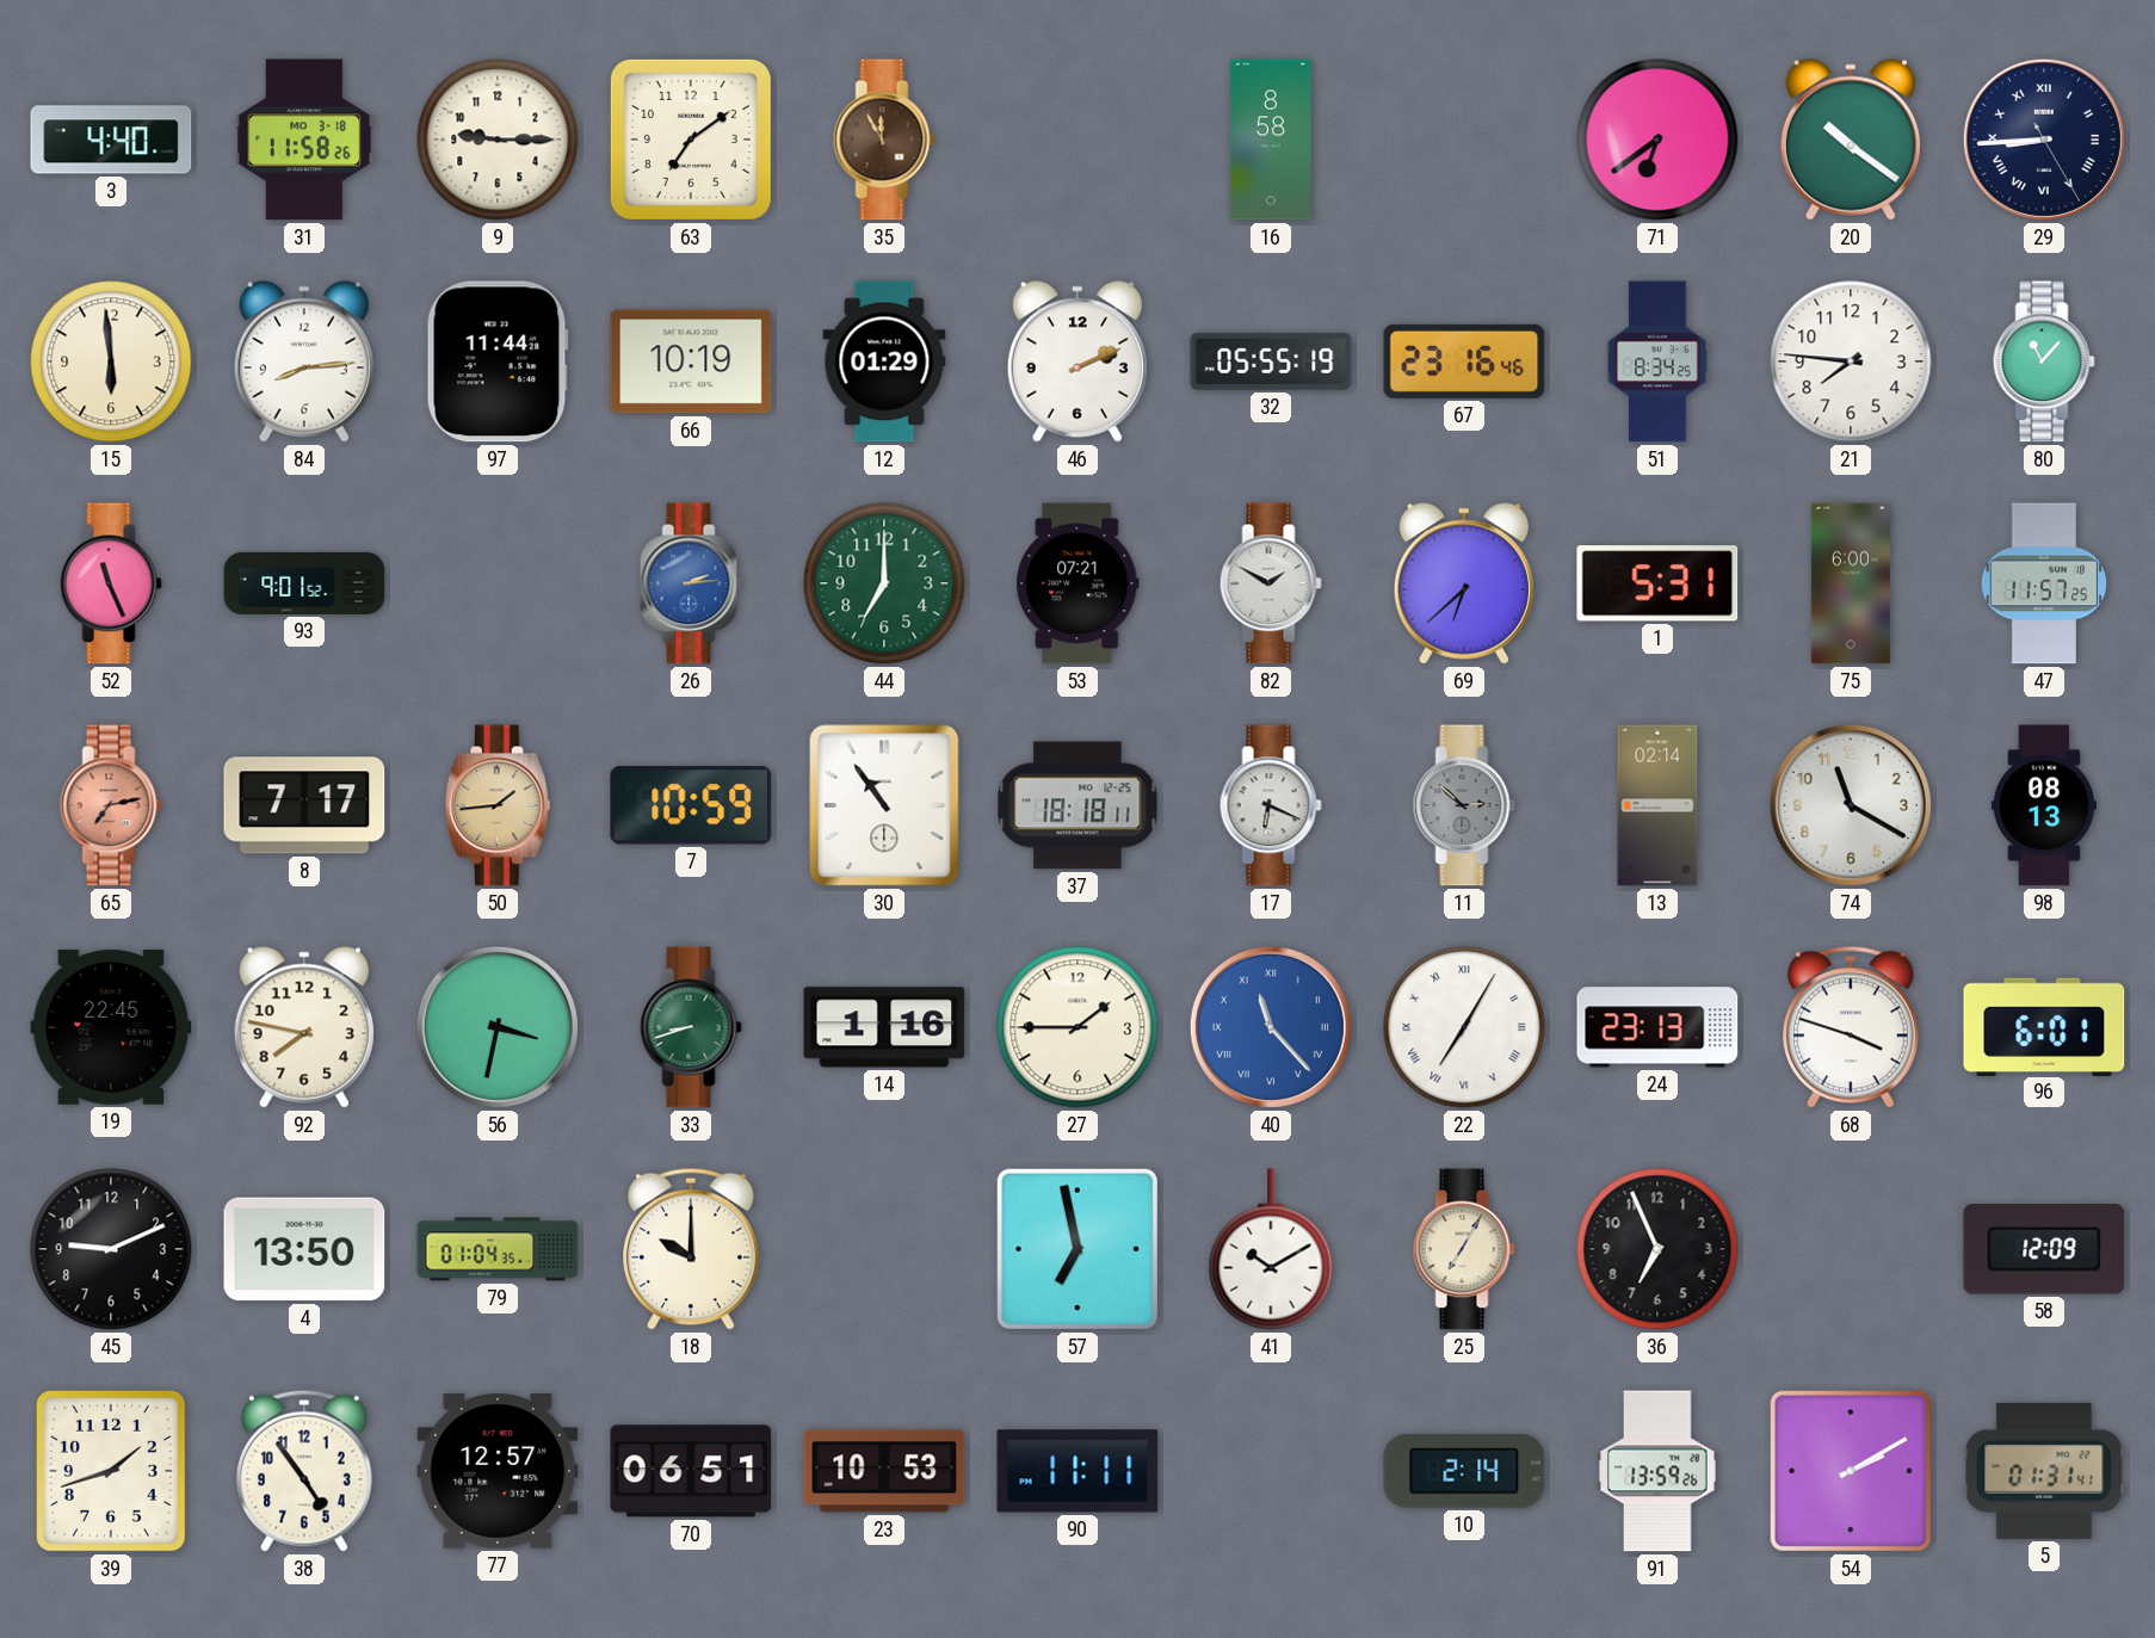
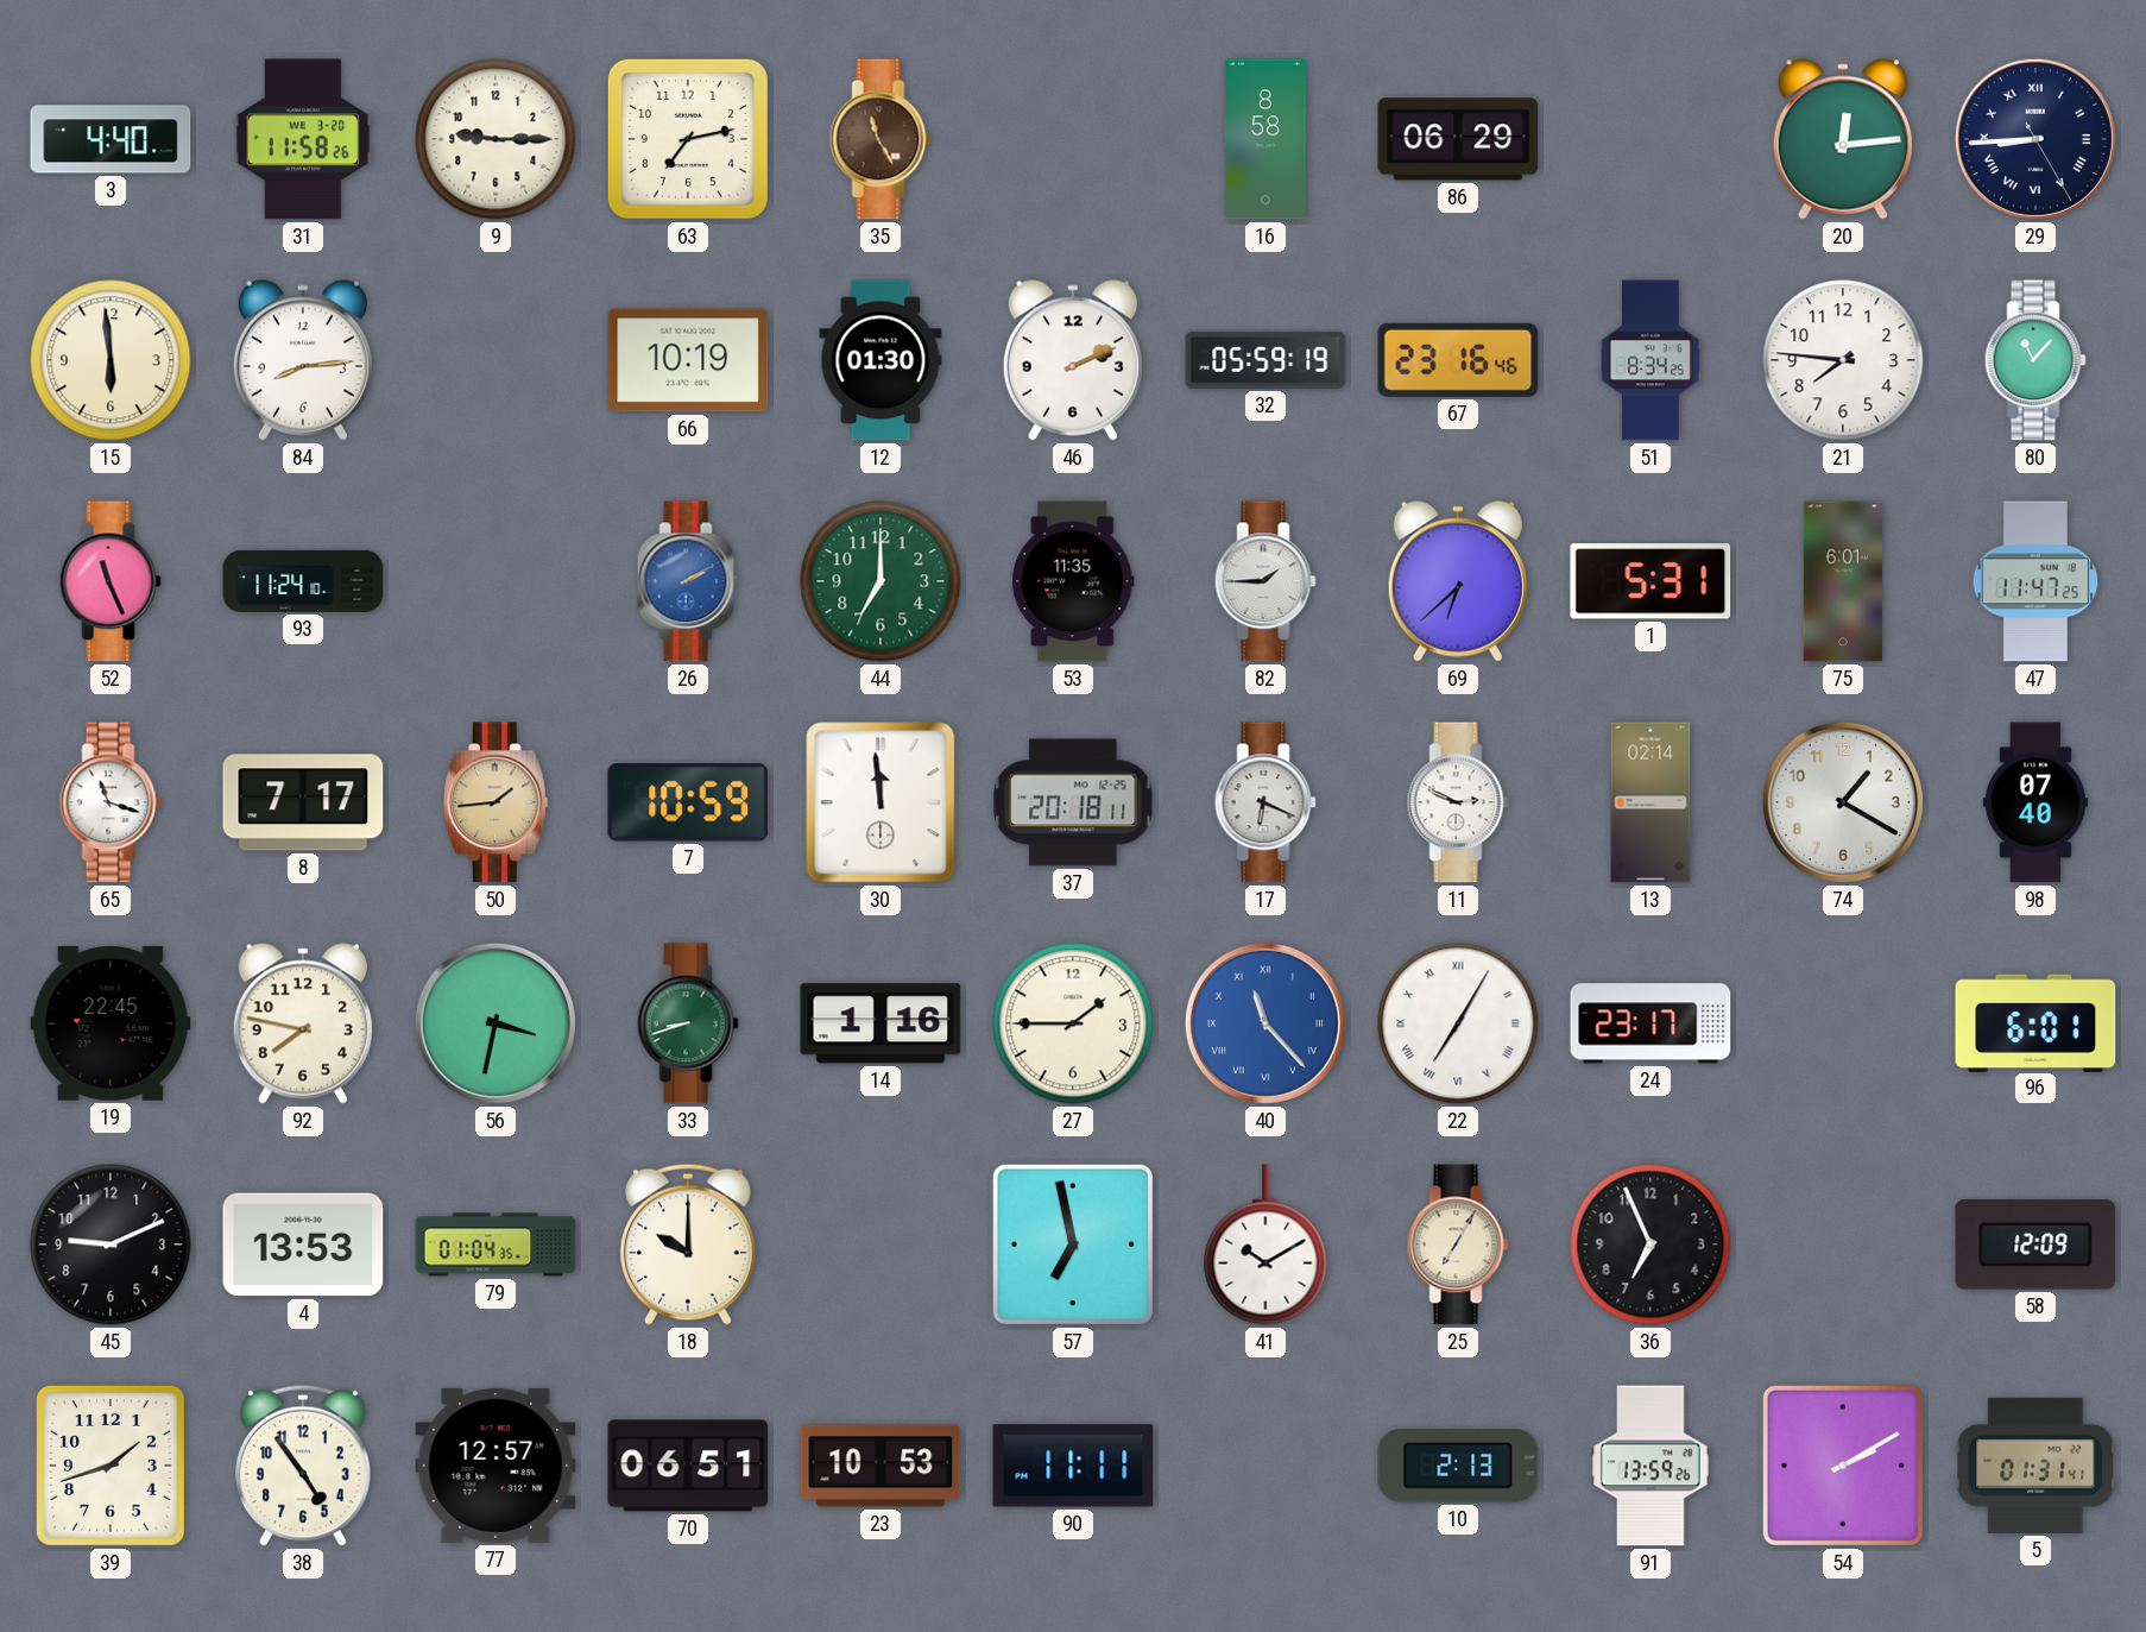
31 date: MO 3-18 -> WE 3-20
63: 7:09 -> 7:13
35: 11:55 -> 11:25
86: none -> 06:29
71: 6:39 -> none
20: 10:21 -> 12:14
97: 11:44 -> none
12: 01:29 -> 01:30
32: 05:55 -> 05:59
93: 9:01 -> 11:24
26: 2:14 -> 2:10
53: 07:21 -> 11:35
82: 1:50 -> 1:45
75: 6:00 -> 6:01
47: 11:57 -> 11:47
65: 7:13 -> 11:18
65 dial: salmon -> white
30: 10:54 -> 11:59
37: 18:18 -> 20:18
11: 2:52 -> 2:49
11 dial: grey -> white
74: 11:20 -> 1:20
98: 08:13 -> 07:40
24: 23:13 -> 23:17
68: 3:48 -> none
4: 13:50 -> 13:53
10: 2:14 -> 2:13
